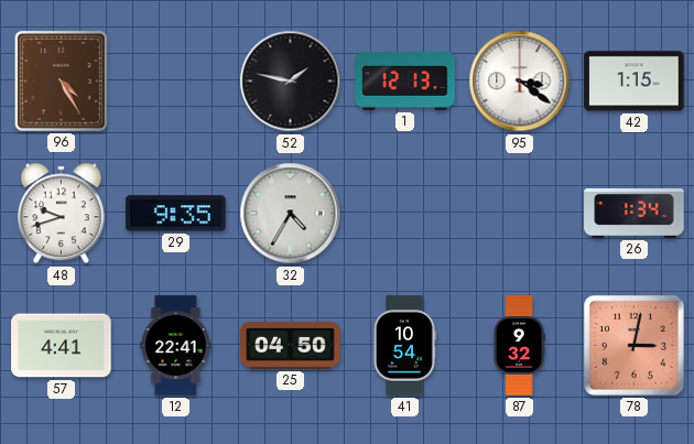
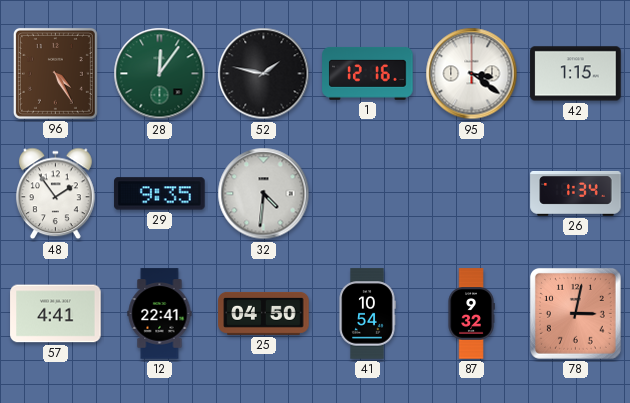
28: none -> 12:06
1: 12:13 -> 12:16
48: 9:42 -> 1:54
32: 4:35 -> 4:31
